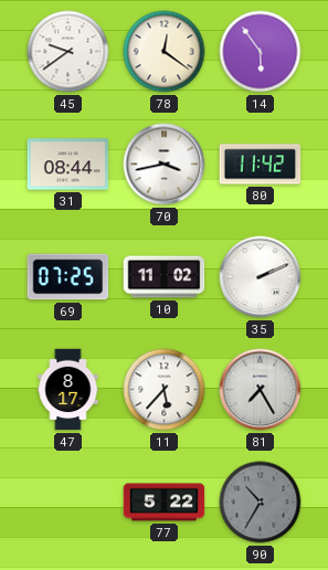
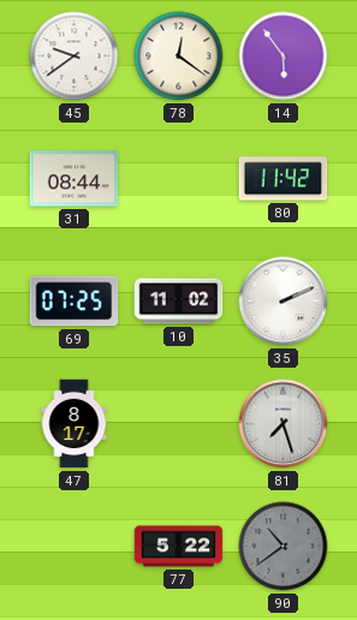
70: 3:43 -> none
11: 5:37 -> none
81: 7:25 -> 7:27
90: 10:35 -> 10:39
